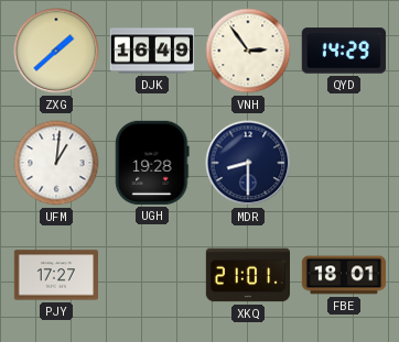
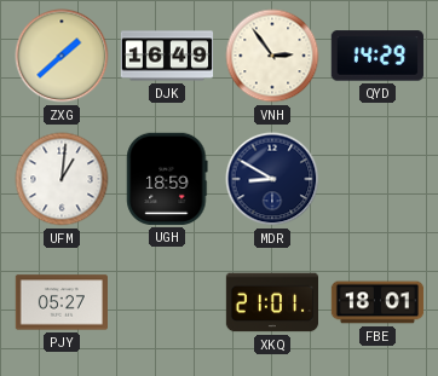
UGH: 19:28 -> 18:59
MDR: 8:30 -> 8:50
PJY: 17:27 -> 05:27
